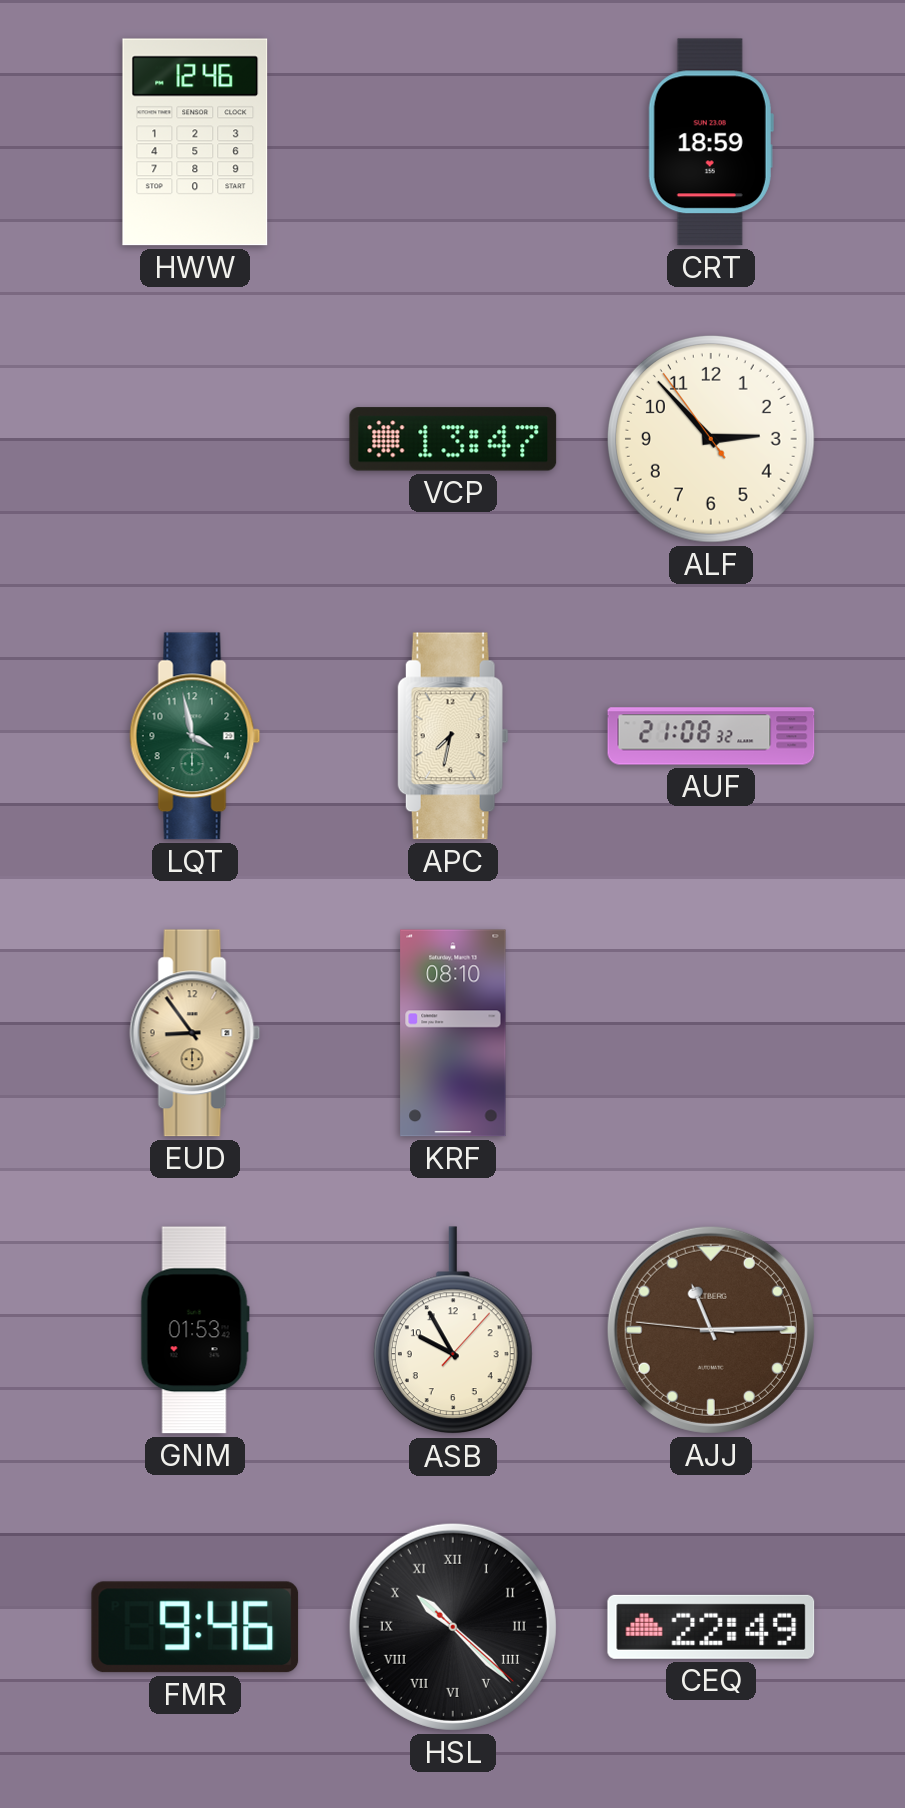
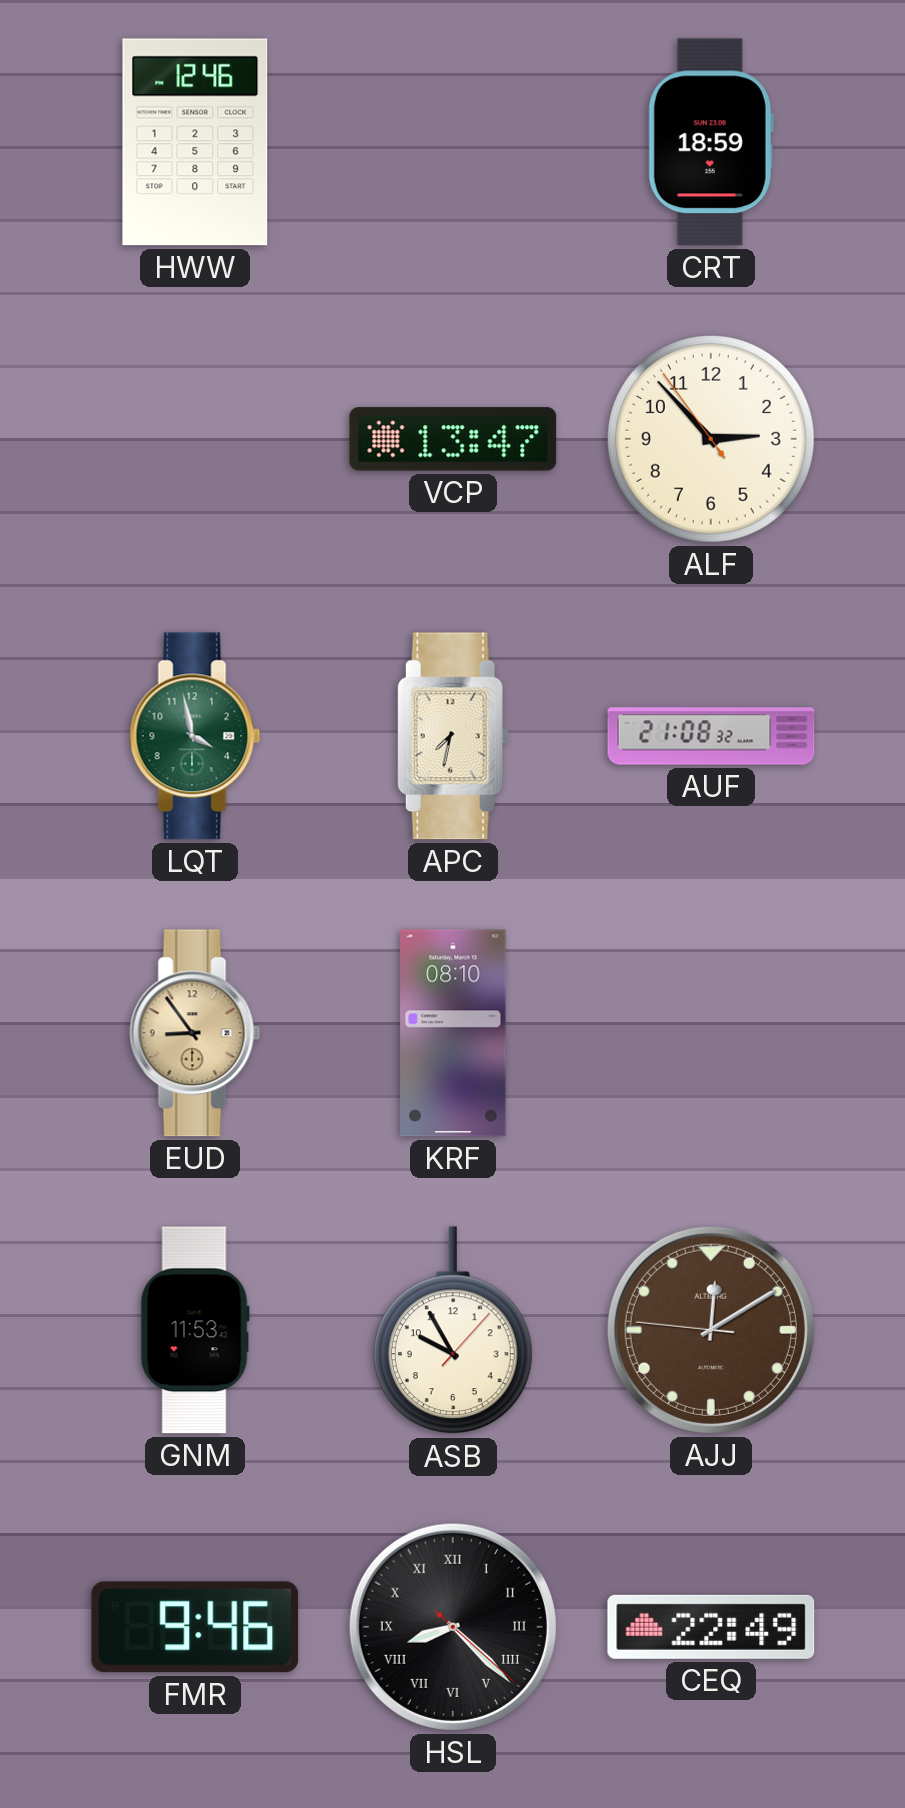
GNM: 01:53 -> 11:53
AJJ: 11:14 -> 12:09
HSL: 10:22 -> 8:22
